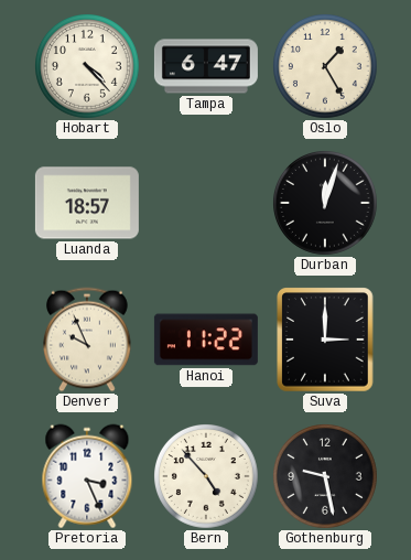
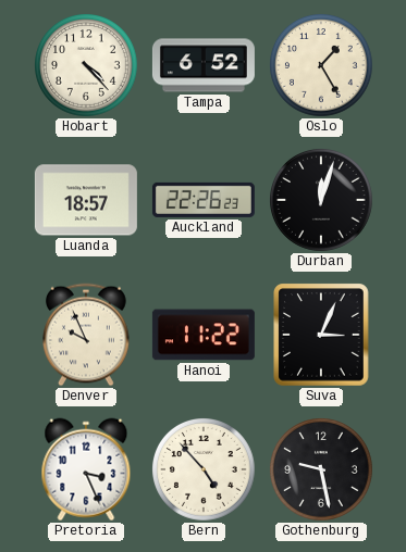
Tampa: 6:47 -> 6:52
Auckland: none -> 22:26
Suva: 3:00 -> 3:04
